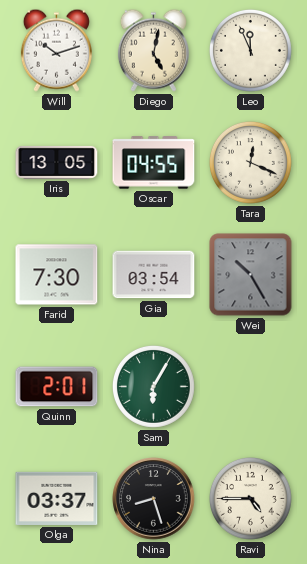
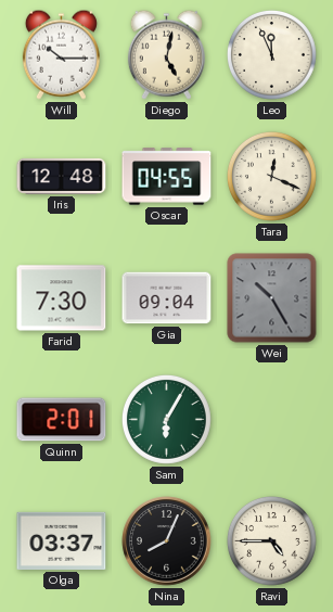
Will: 10:12 -> 10:15
Iris: 13:05 -> 12:48
Gia: 03:54 -> 09:04
Nina: 8:27 -> 8:04
